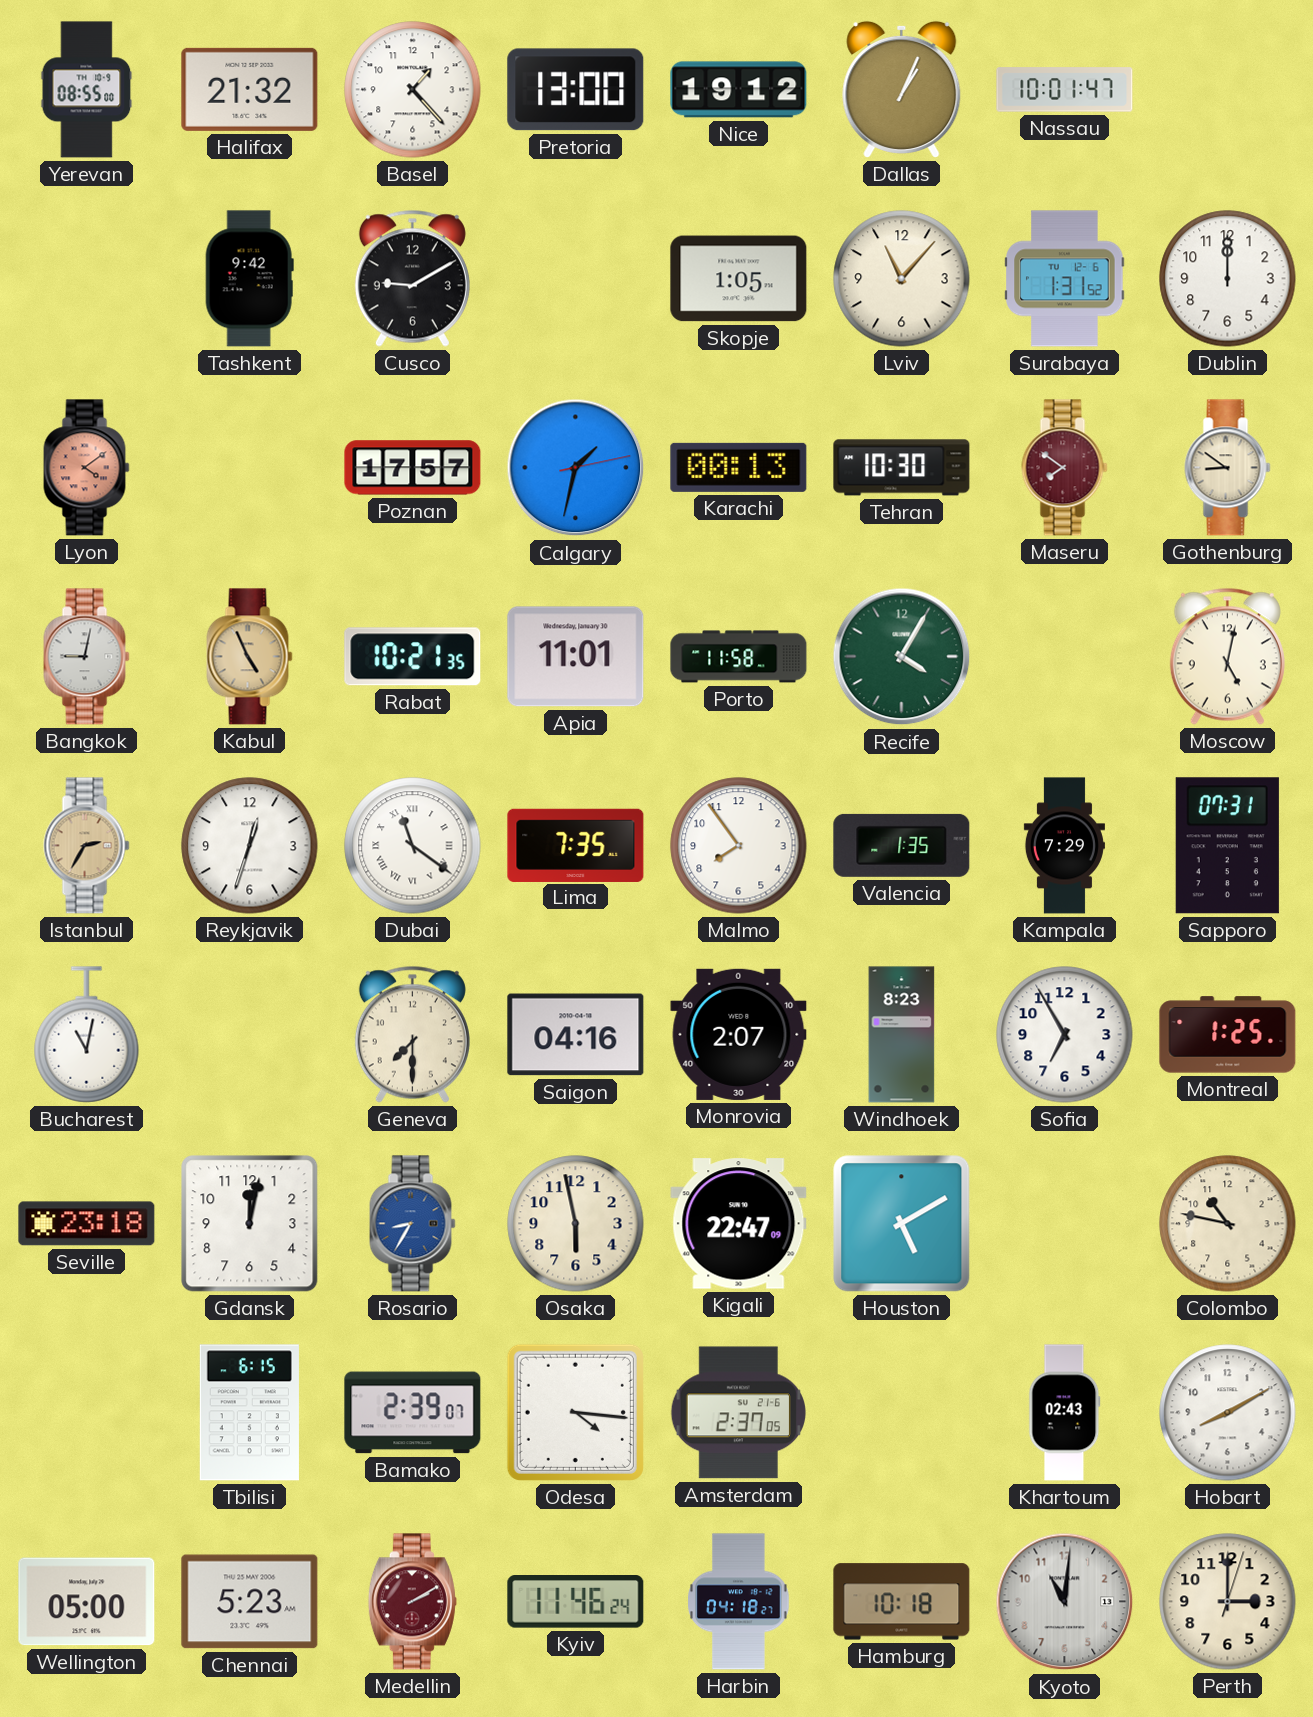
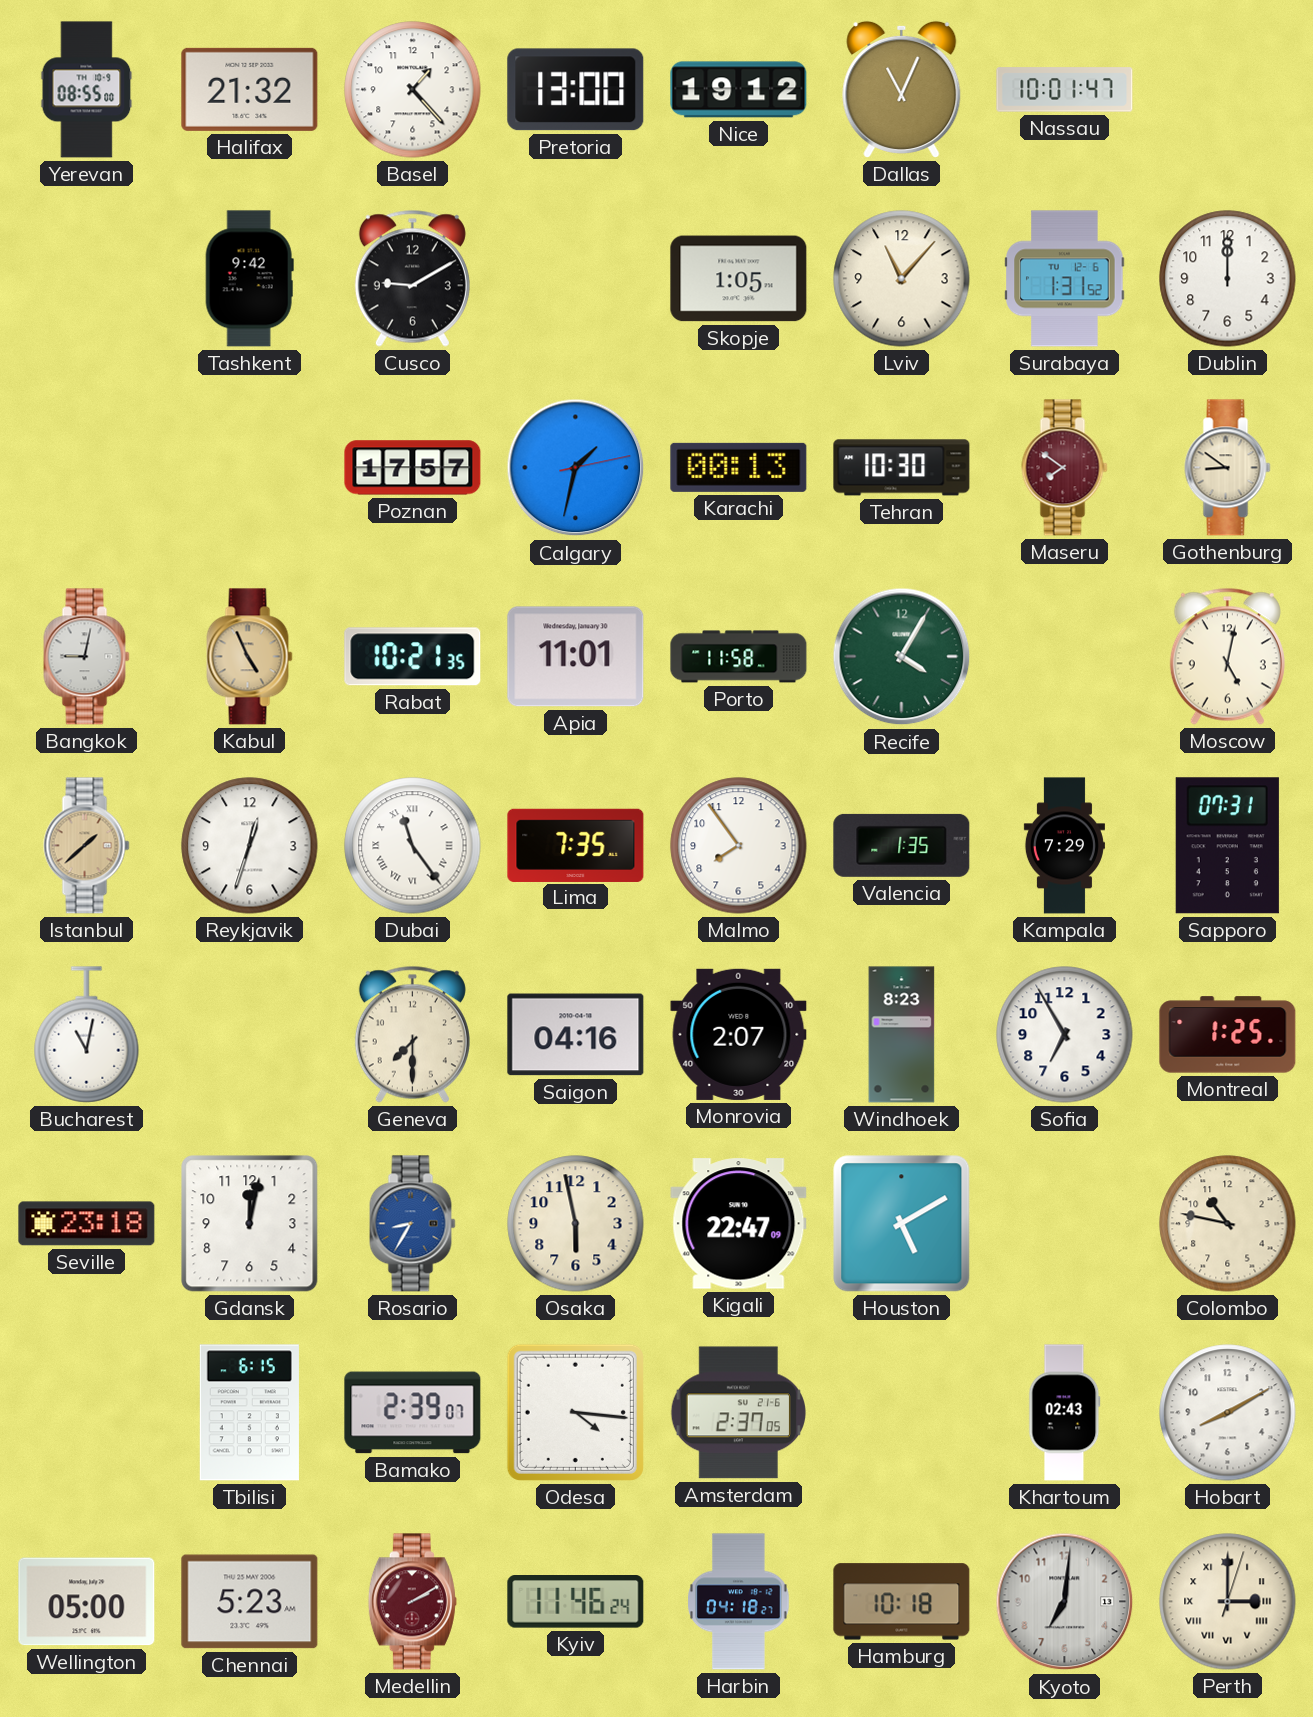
Dallas: 1:04 -> 11:04
Lyon: 4:09 -> none
Istanbul: 2:35 -> 1:38
Dubai: 11:21 -> 11:24
Kyoto: 11:01 -> 7:01
Perth numerals: Arabic -> Roman
